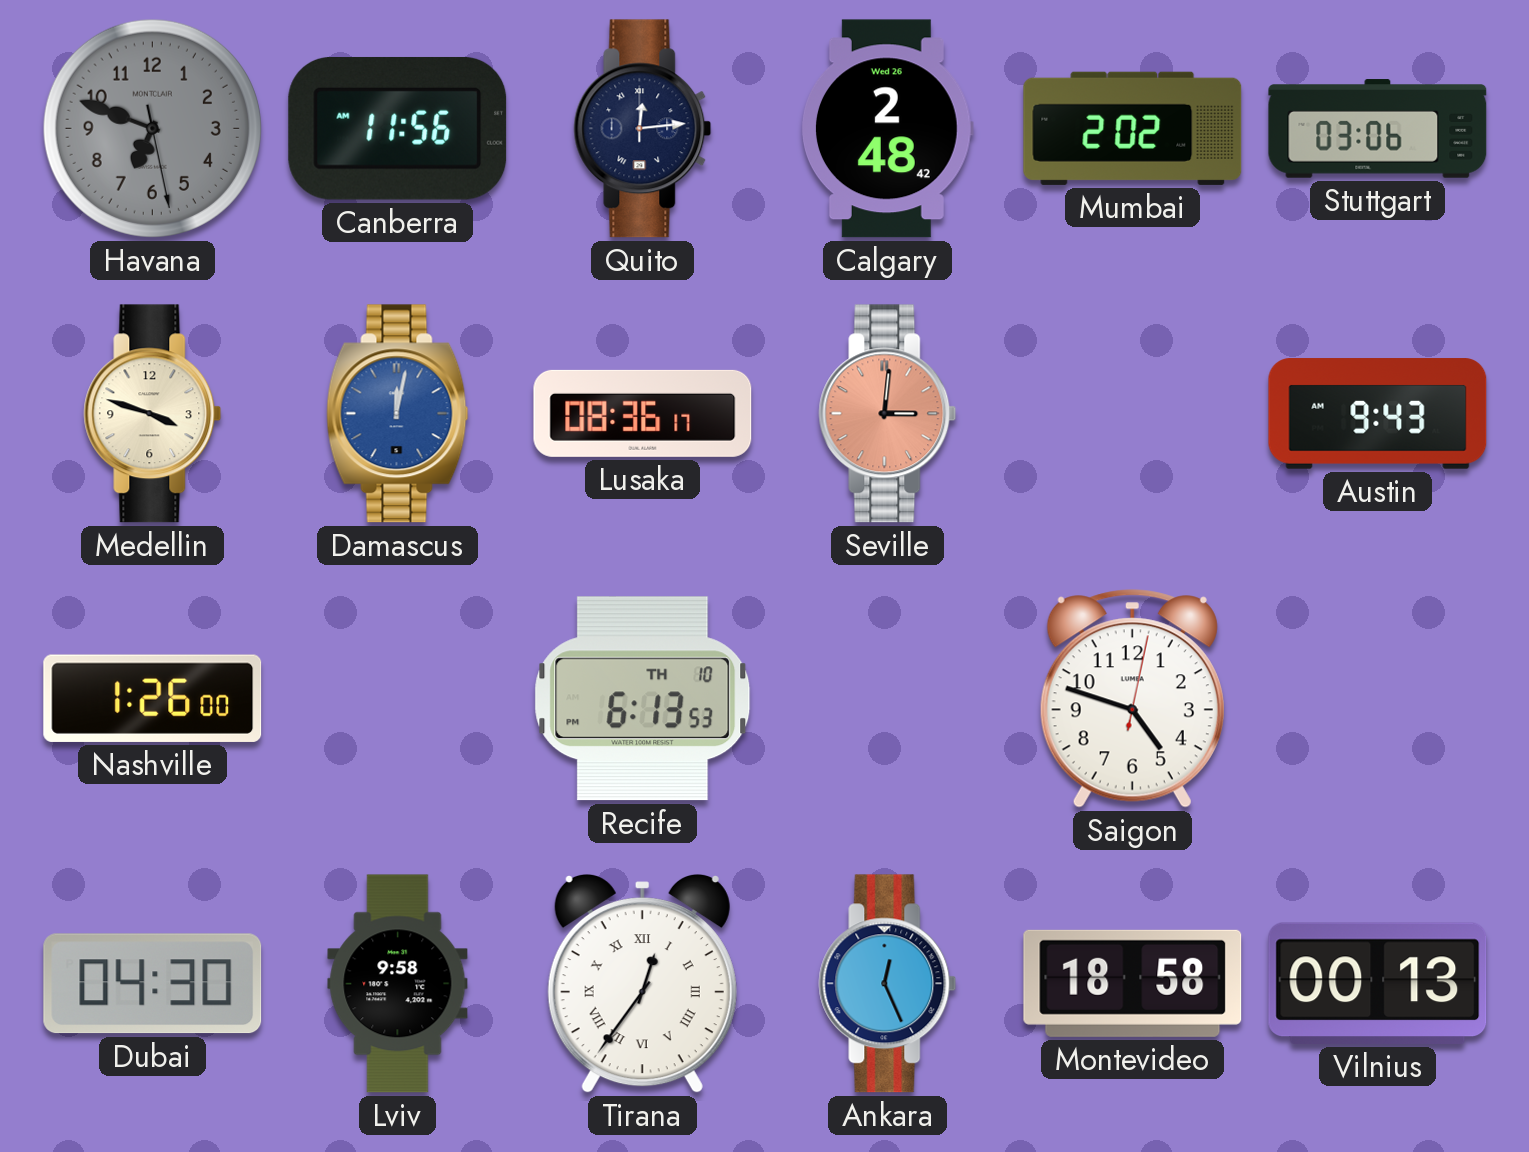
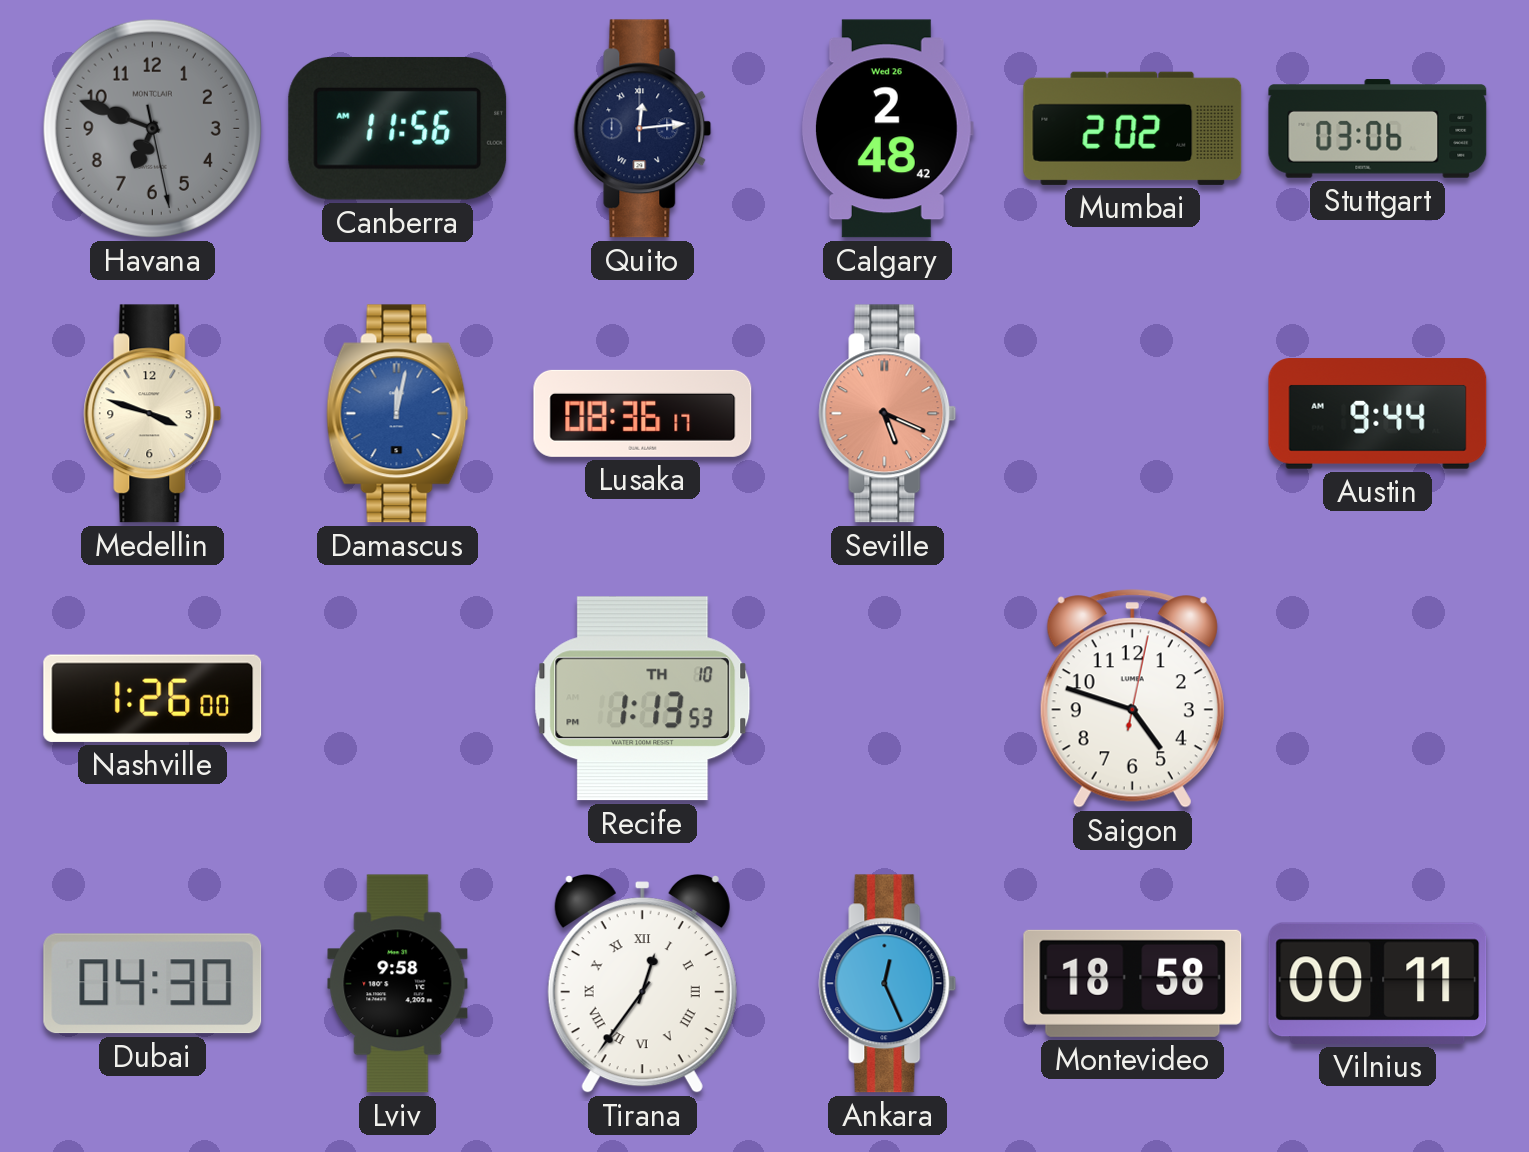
Seville: 3:01 -> 5:19
Austin: 9:43 -> 9:44
Recife: 6:13 -> 1:13
Vilnius: 00:13 -> 00:11
